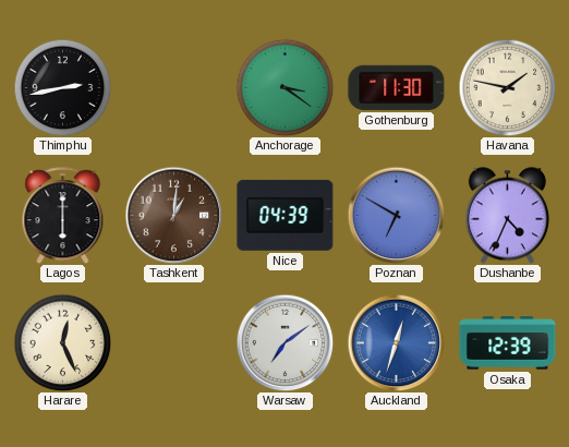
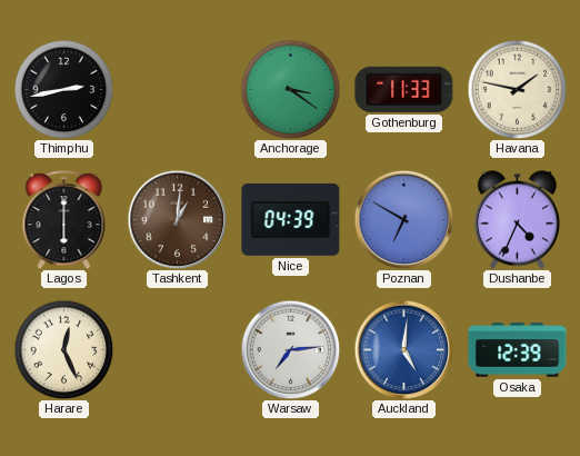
Gothenburg: 11:30 -> 11:33
Warsaw: 7:09 -> 7:14
Auckland: 12:33 -> 5:01
